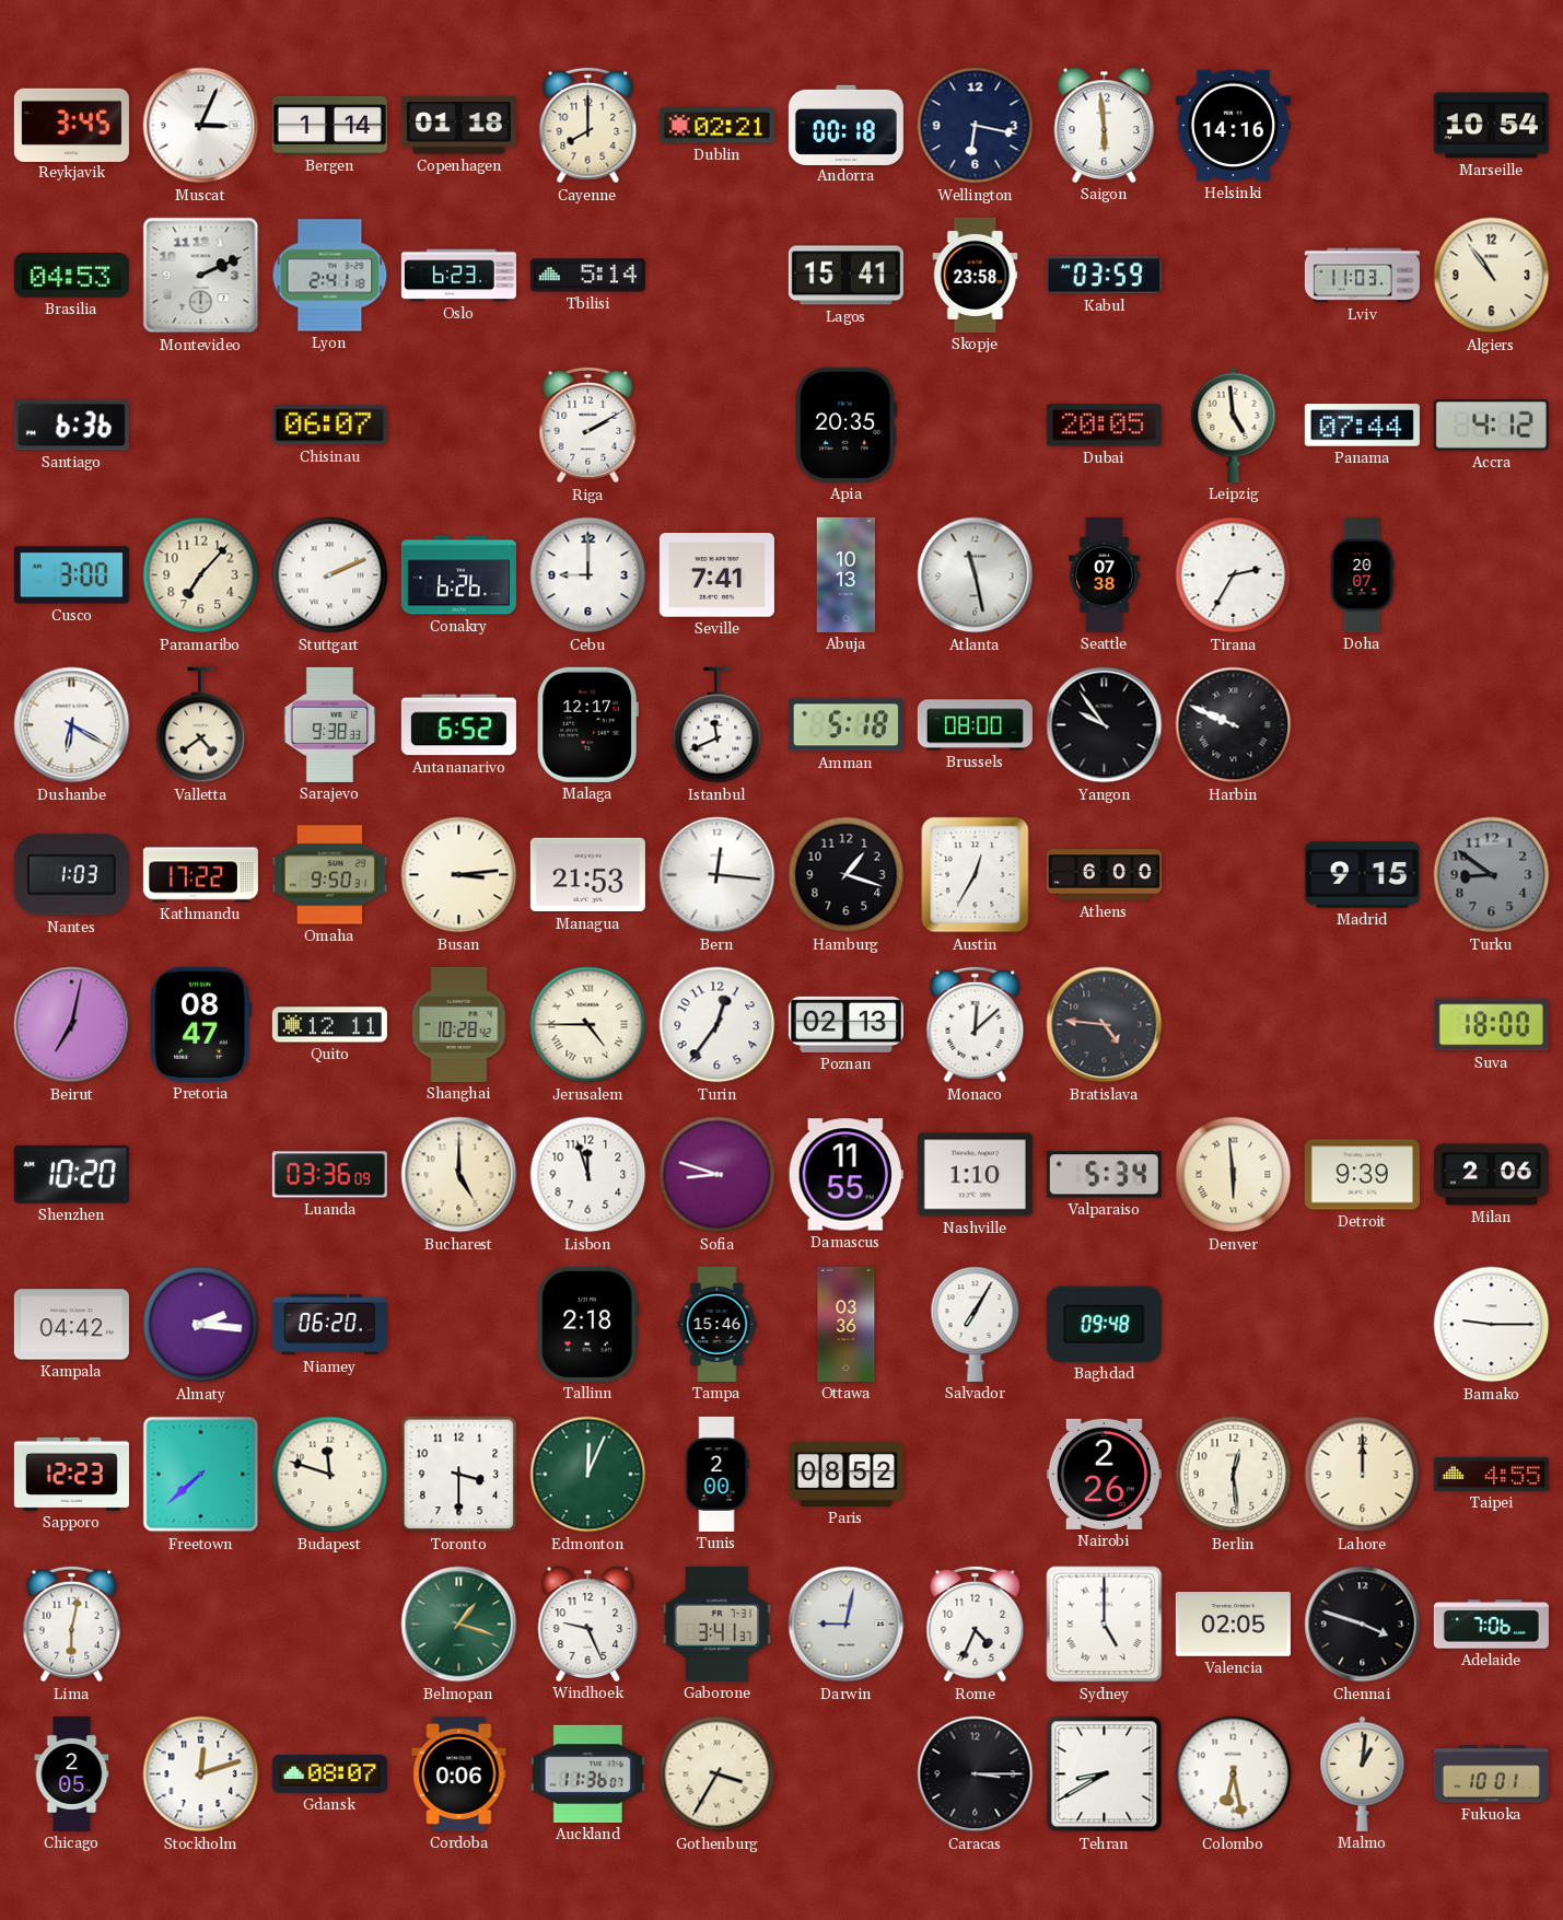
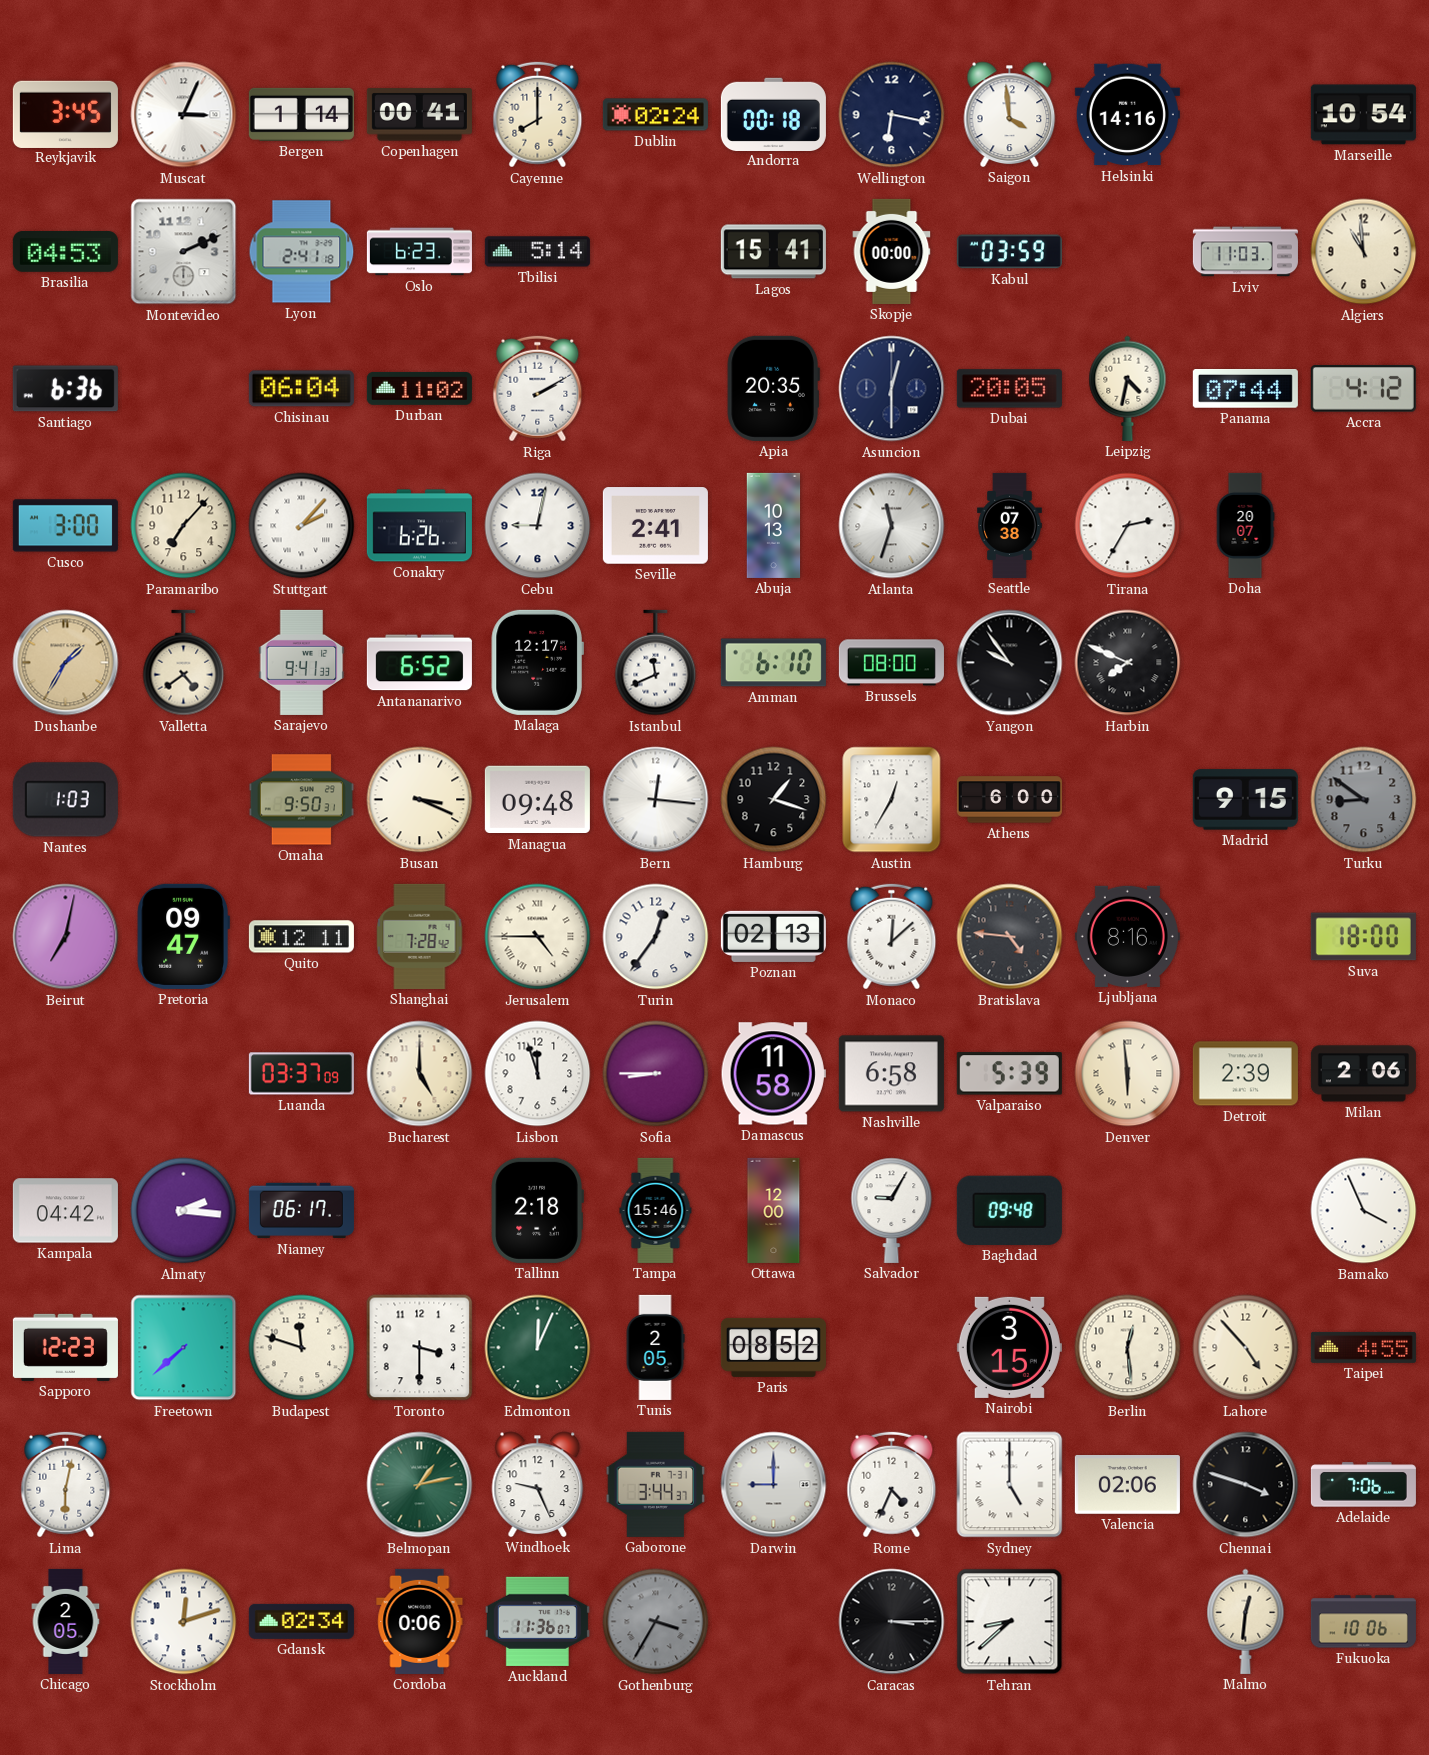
Copenhagen: 01:18 -> 00:41
Dublin: 02:21 -> 02:24
Saigon: 5:59 -> 3:59
Skopje: 23:58 -> 00:00
Algiers: 10:54 -> 10:59
Chisinau: 06:07 -> 06:04
Durban: none -> 11:02
Asuncion: none -> 12:30
Leipzig: 4:59 -> 4:32
Stuttgart: 2:11 -> 2:07
Cebu: 9:00 -> 9:02
Seville: 7:41 -> 2:41
Atlanta: 11:28 -> 11:33
Dushanbe: 6:20 -> 1:35
Dushanbe dial: white -> champagne
Sarajevo: 9:38 -> 9:41
Amman: 5:18 -> 6:10
Harbin: 9:49 -> 7:49
Kathmandu: 17:22 -> none
Busan: 3:14 -> 3:19
Managua: 21:53 -> 09:48
Pretoria: 08:47 -> 09:47
Shanghai: 10:28 -> 7:28
Ljubljana: none -> 8:16
Shenzhen: 10:20 -> none
Luanda: 03:36 -> 03:37
Sofia: 8:48 -> 8:45
Damascus: 11:55 -> 11:58
Nashville: 1:10 -> 6:58
Valparaiso: 5:34 -> 5:39
Detroit: 9:39 -> 2:39
Niamey: 06:20 -> 06:17
Ottawa: 03:36 -> 12:00
Salvador: 7:05 -> 9:05
Bamako: 9:15 -> 3:56
Tunis: 2:00 -> 2:05
Nairobi: 2:26 -> 3:15
Lahore: 12:00 -> 4:53
Belmopan: 1:18 -> 1:13
Gaborone: 3:41 -> 3:44
Darwin: 9:02 -> 9:00
Valencia: 02:05 -> 02:06
Gdansk: 08:07 -> 02:34
Gothenburg dial: cream -> grey
Tehran: 8:40 -> 8:38
Colombo: 6:28 -> none
Malmo: 1:01 -> 12:31
Fukuoka: 10:01 -> 10:06
